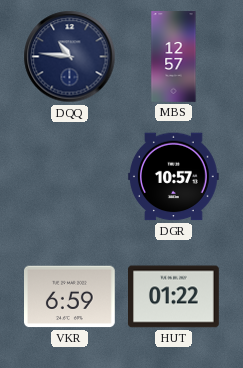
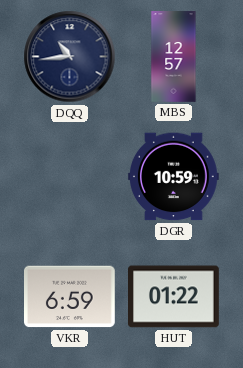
DQQ: 10:46 -> 10:44
DGR: 10:57 -> 10:59
